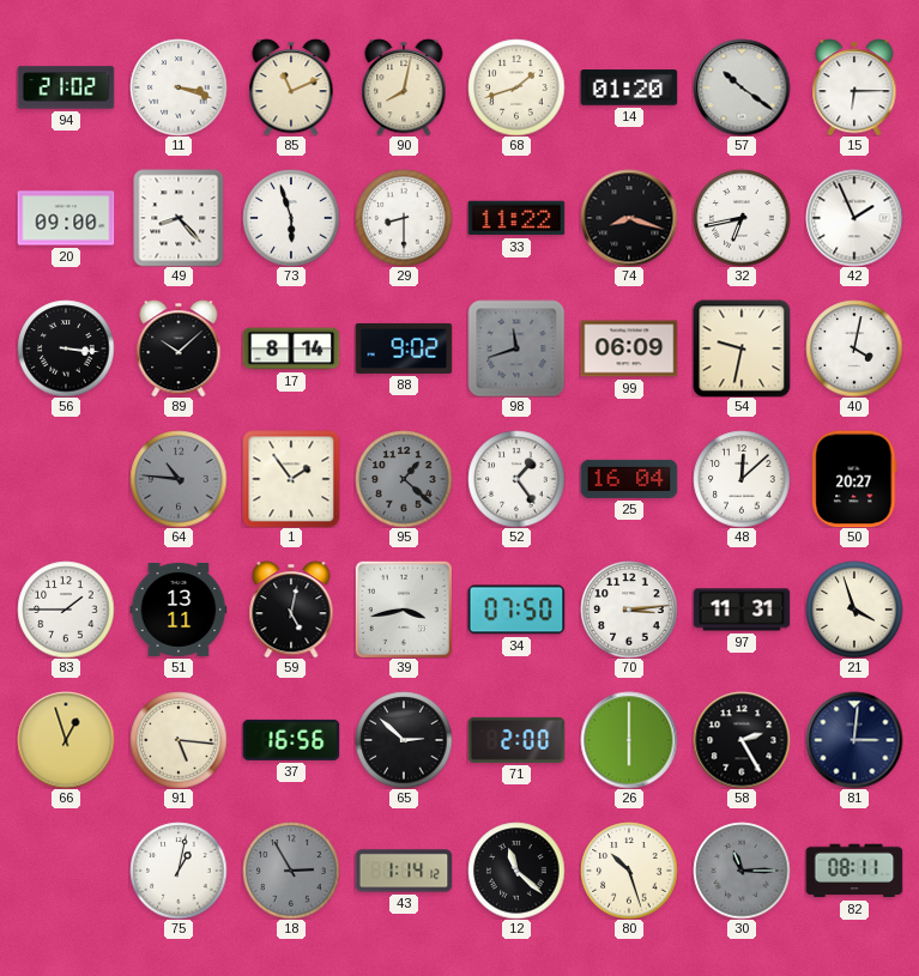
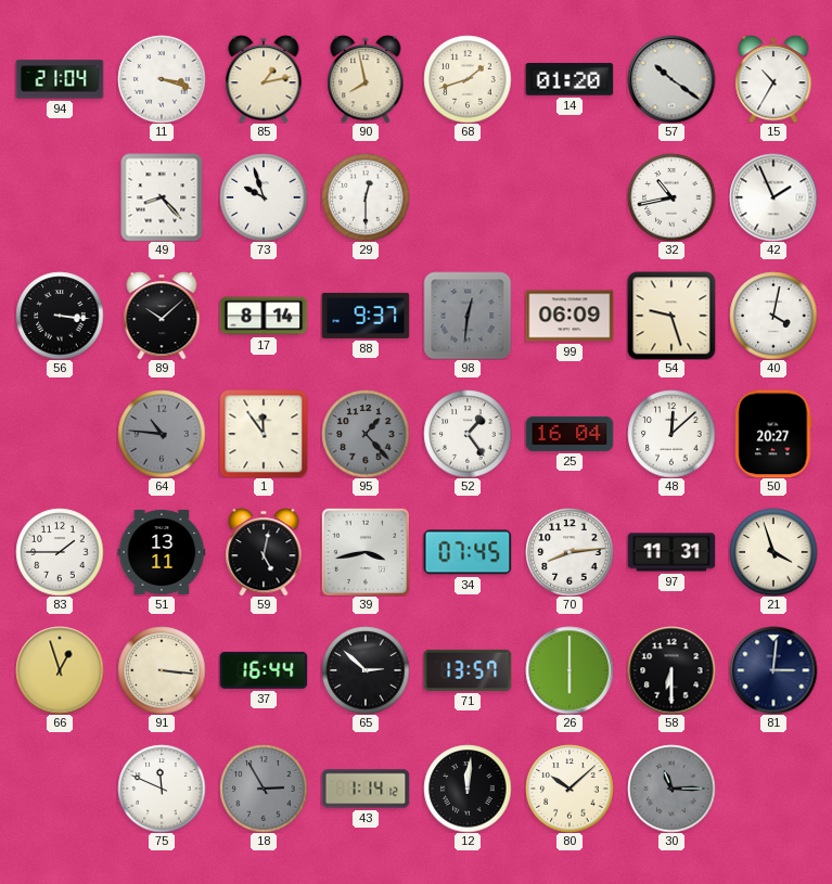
94: 21:02 -> 21:04
85: 11:11 -> 1:13
90: 8:02 -> 7:58
15: 6:15 -> 10:35
20: 09:00 -> none
73: 5:57 -> 9:57
29: 8:30 -> 12:30
33: 11:22 -> none
74: 8:18 -> none
32: 6:43 -> 10:43
88: 9:02 -> 9:37
98: 11:42 -> 12:31
54: 9:32 -> 9:27
1: 1:54 -> 11:54
95: 1:22 -> 1:23
34: 07:50 -> 07:45
70: 3:14 -> 8:14
91: 5:16 -> 3:16
37: 16:56 -> 16:44
71: 2:00 -> 13:57
58: 2:25 -> 6:30
75: 1:02 -> 11:49
12: 11:22 -> 12:01
80: 10:27 -> 10:08
82: 08:11 -> none
